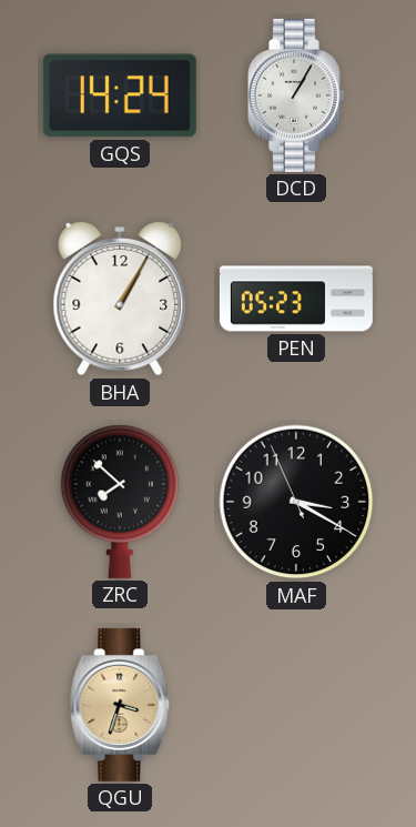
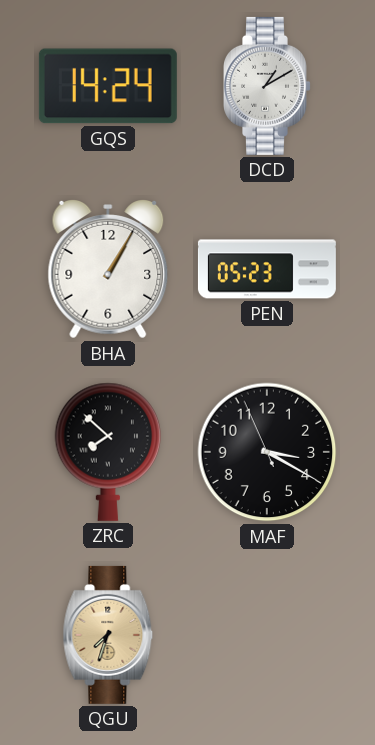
DCD: 1:05 -> 1:10
QGU: 3:33 -> 7:33
